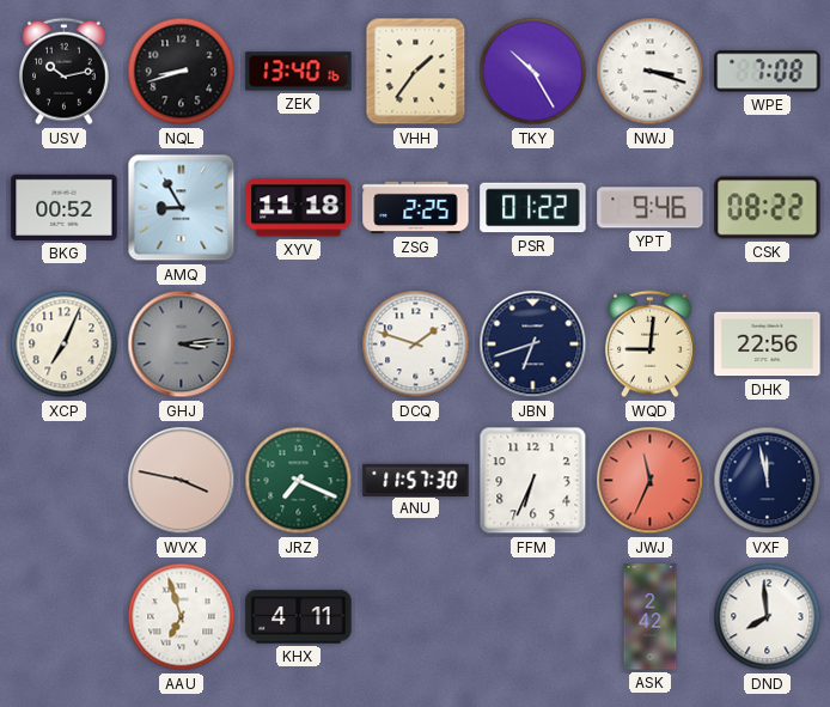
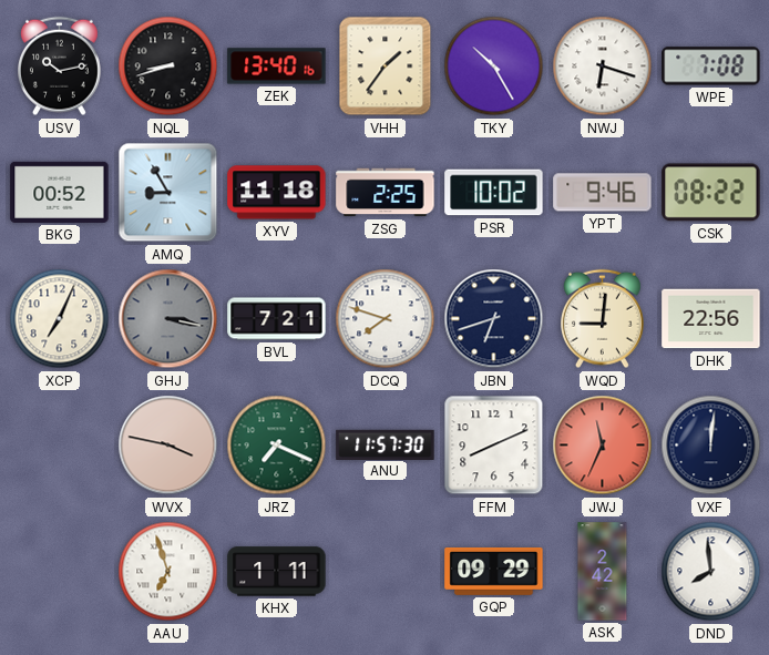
NWJ: 3:18 -> 6:18
PSR: 01:22 -> 10:02
GHJ: 3:14 -> 3:17
BVL: none -> 7:21
DCQ: 1:48 -> 7:48
FFM: 6:34 -> 8:11
VXF: 11:58 -> 12:01
KHX: 4:11 -> 1:11
GQP: none -> 09:29
